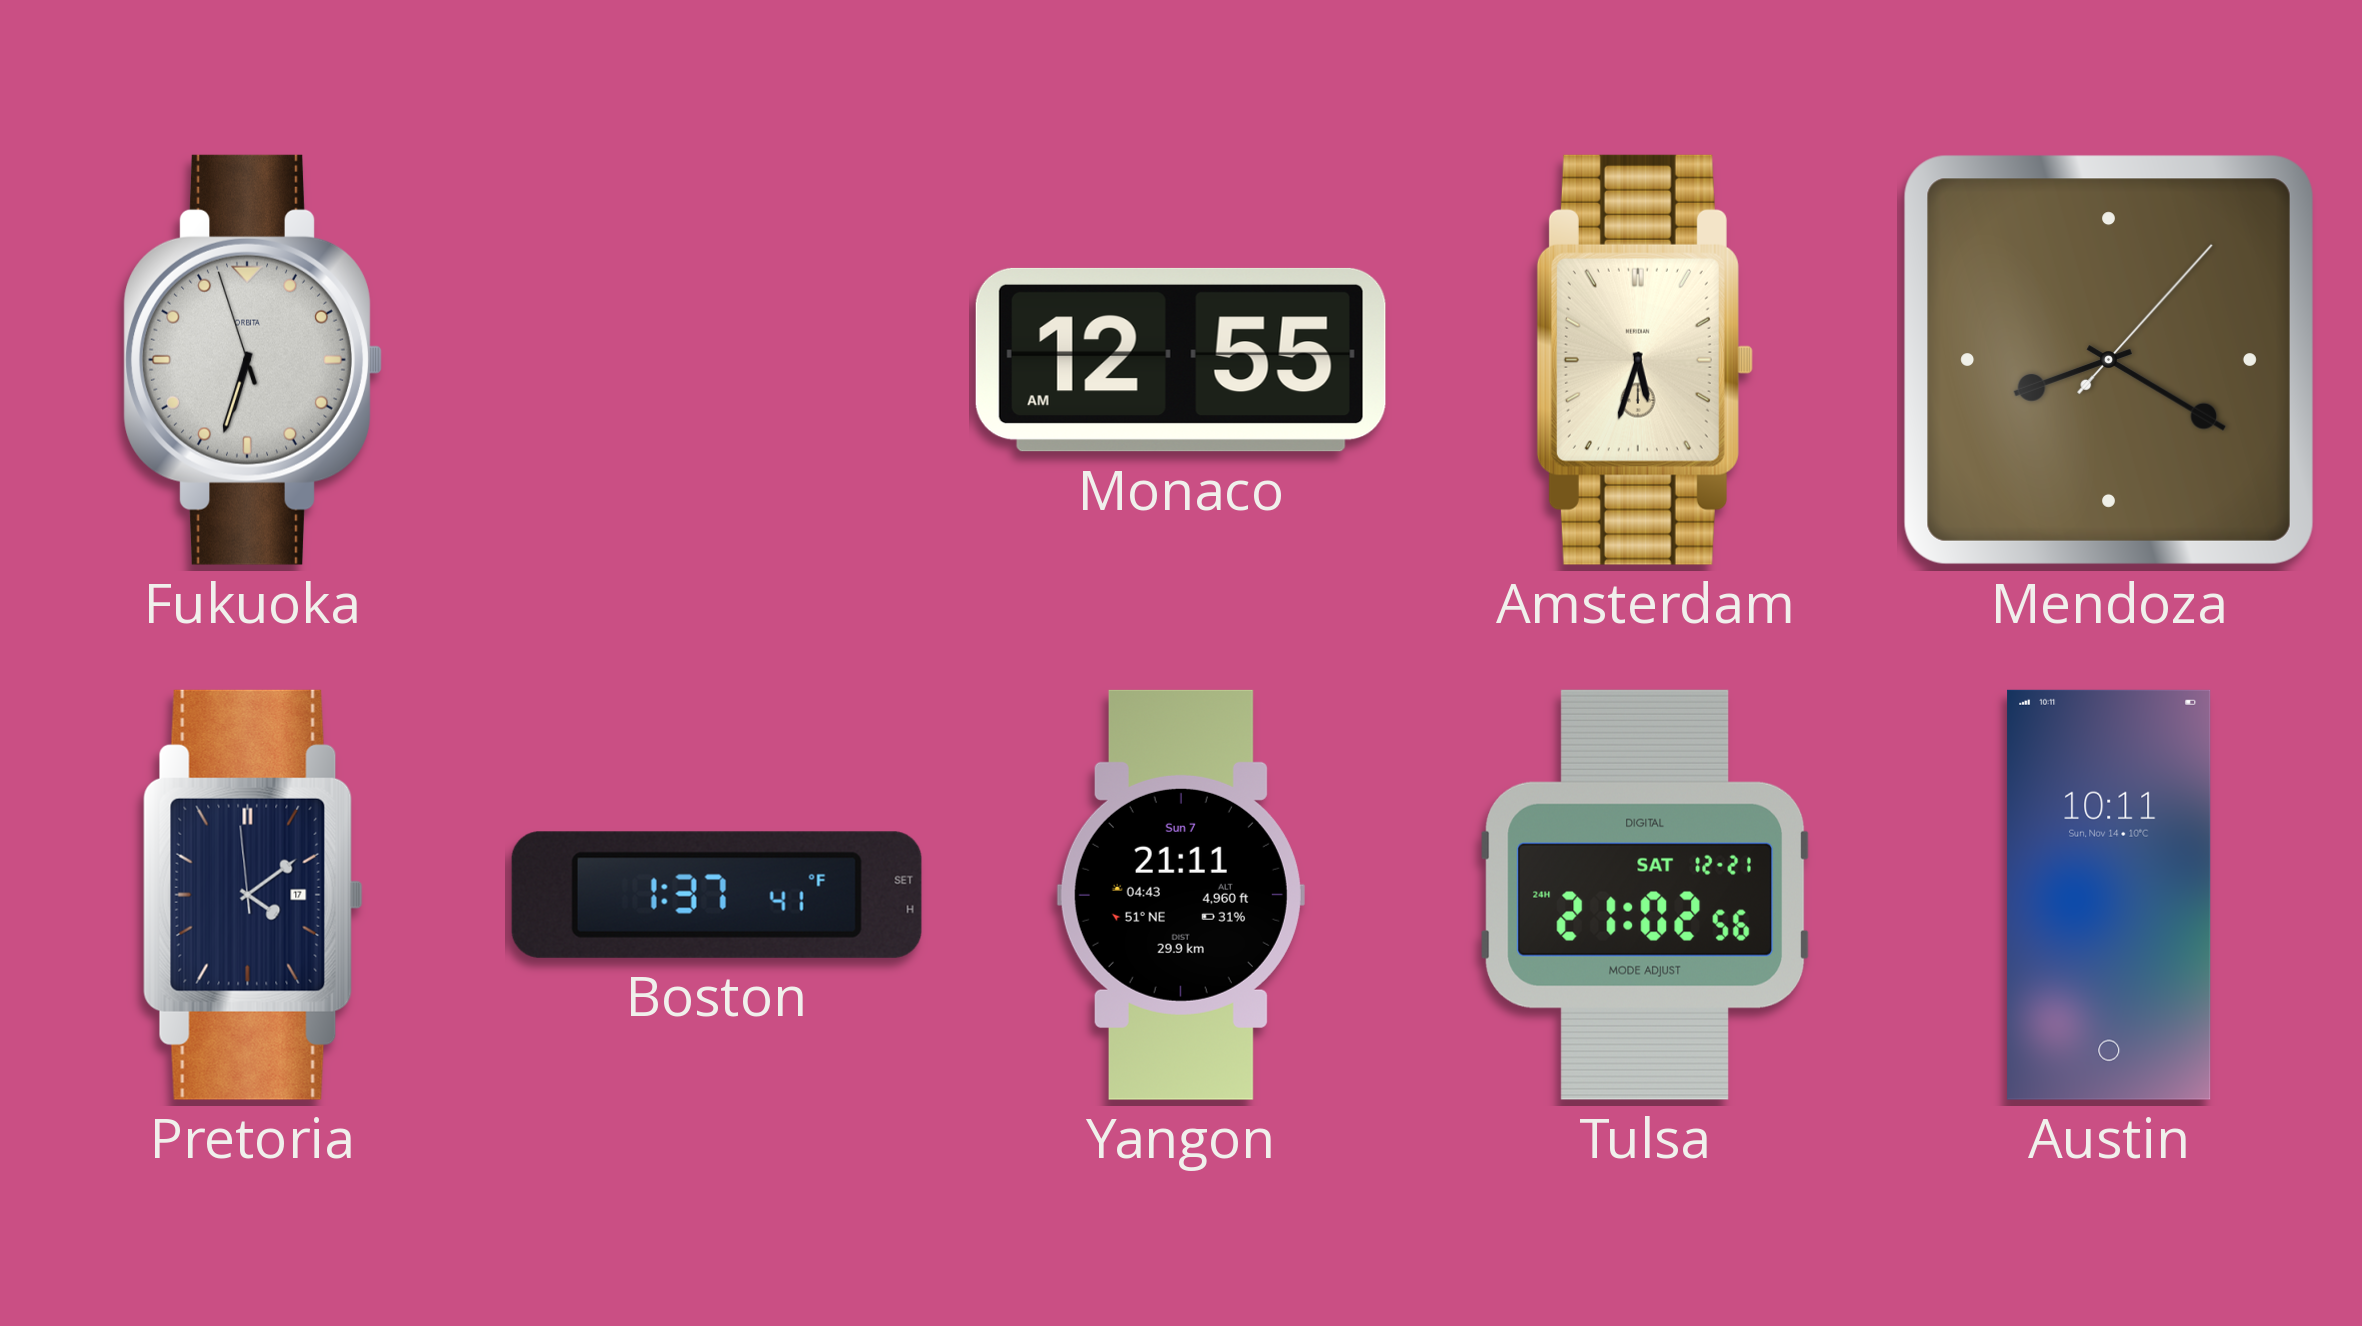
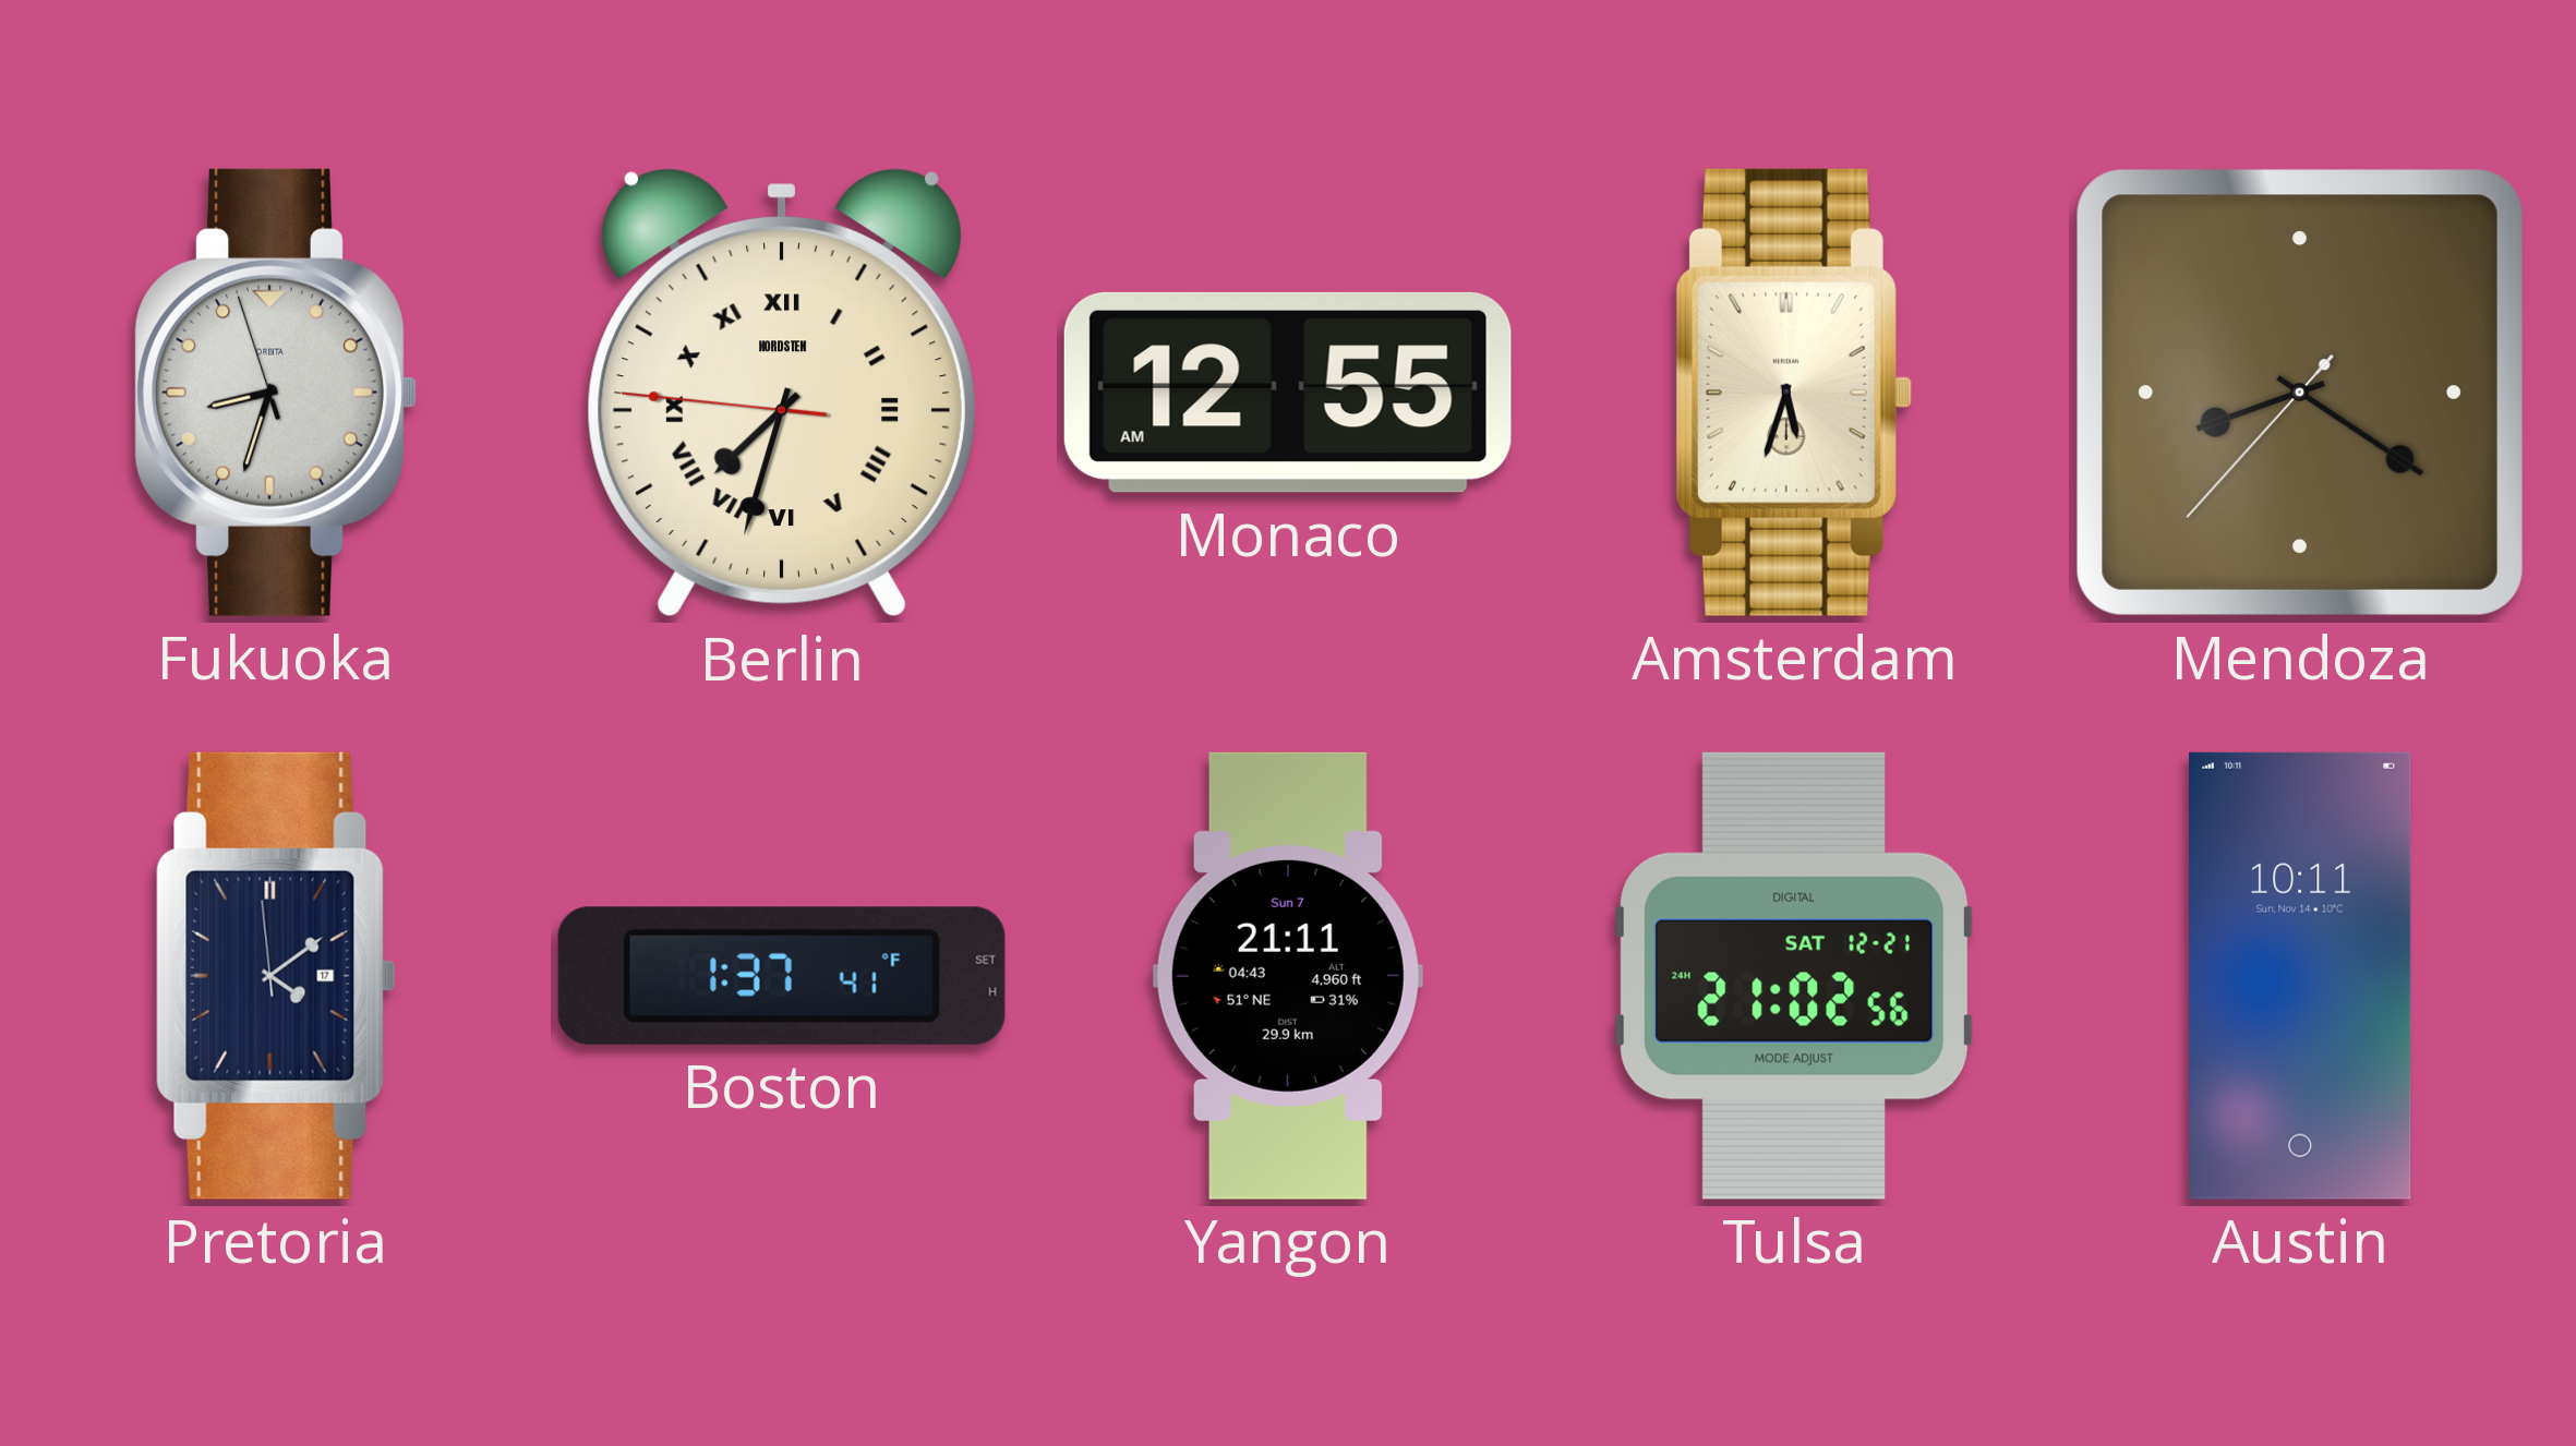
Fukuoka: 6:32 -> 8:32
Berlin: none -> 7:32
Mendoza: 8:20:07 -> 8:20:37
